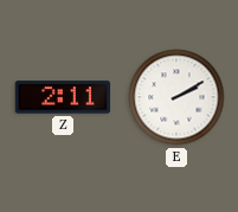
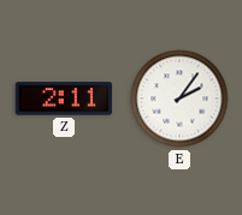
E: 2:10 -> 2:06
